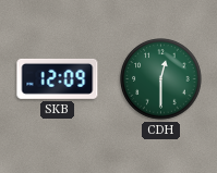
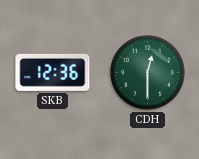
SKB: 12:09 -> 12:36
